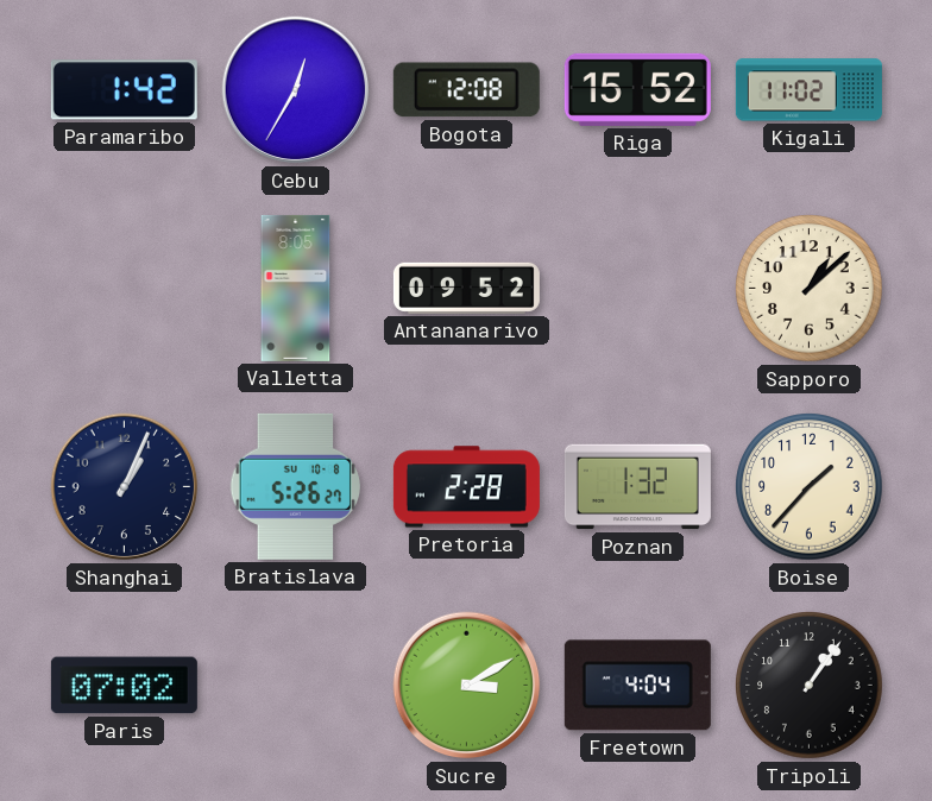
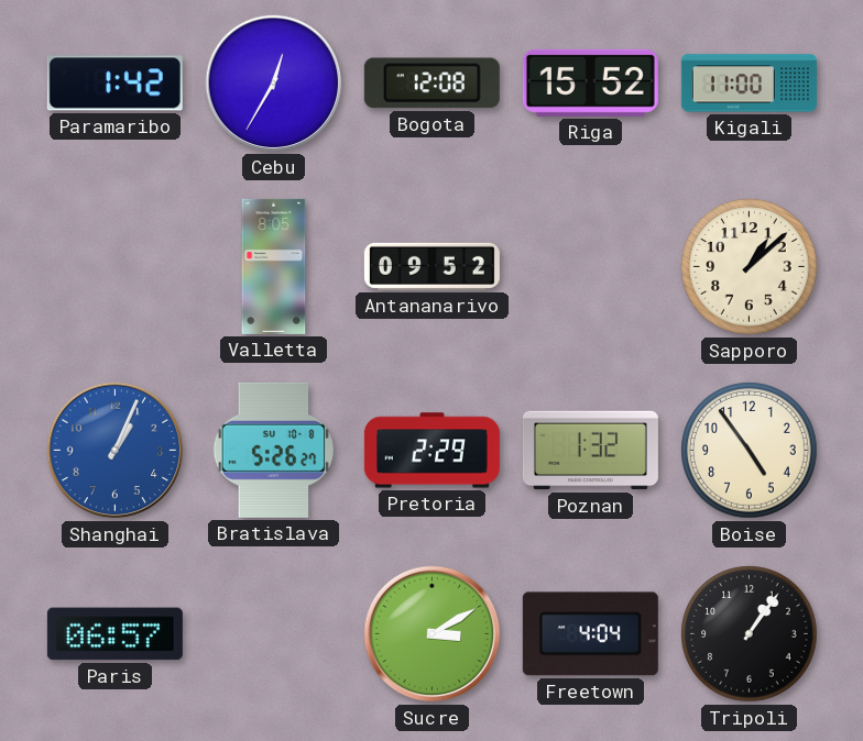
Kigali: 11:02 -> 11:00
Shanghai dial: navy -> blue
Pretoria: 2:28 -> 2:29
Boise: 1:37 -> 4:54
Paris: 07:02 -> 06:57
